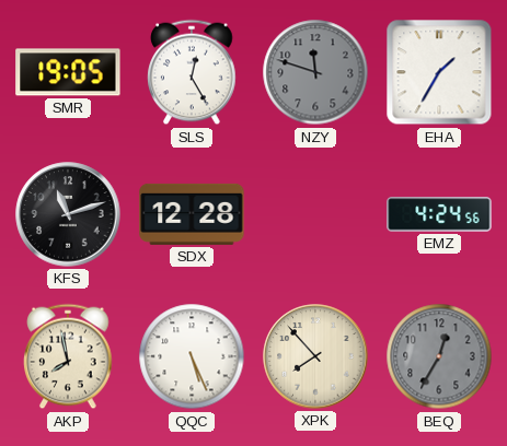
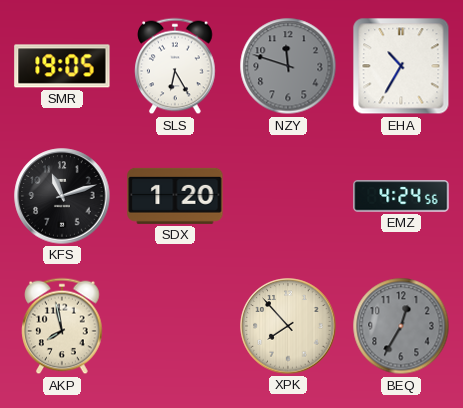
SLS: 12:25 -> 6:25
EHA: 1:35 -> 10:35
SDX: 12:28 -> 1:20
QQC: 5:26 -> none
